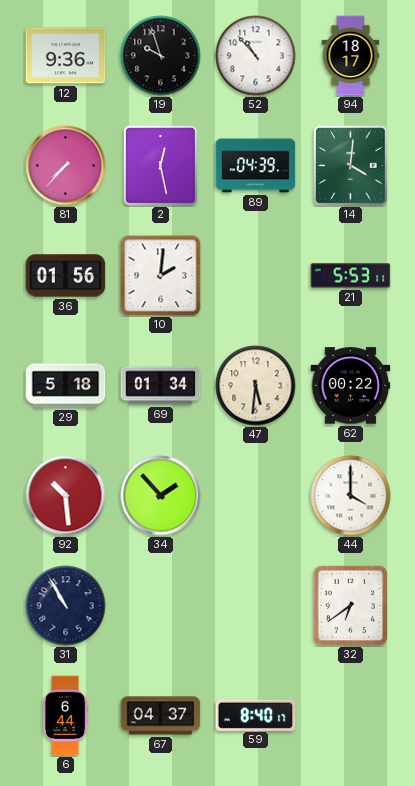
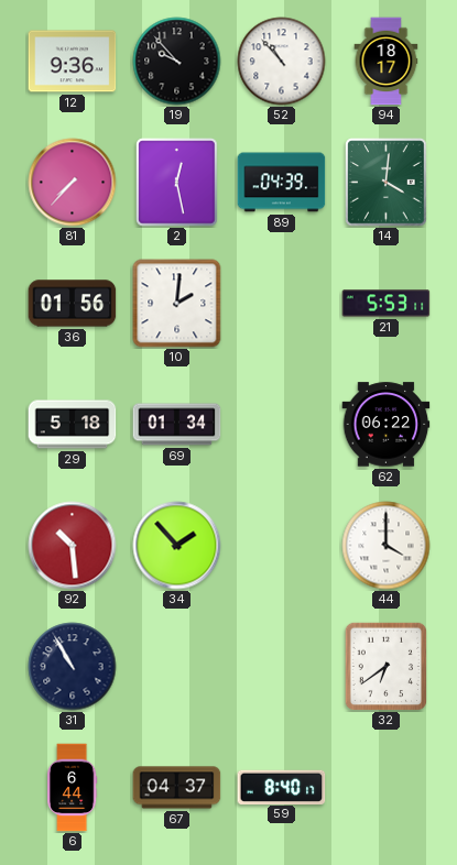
19: 9:57 -> 9:53
47: 5:31 -> none
62: 00:22 -> 06:22
